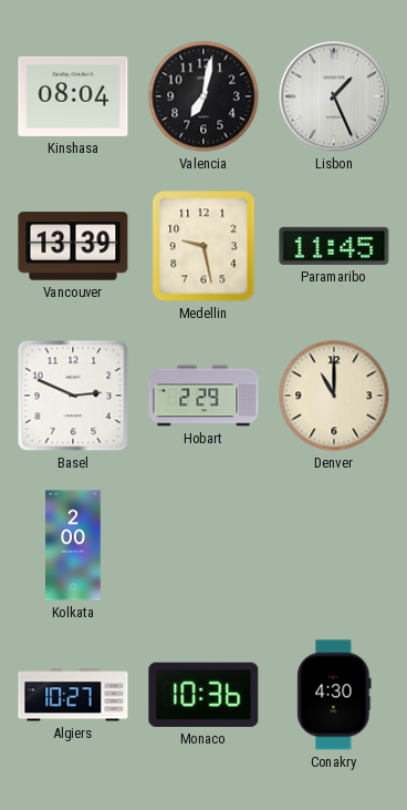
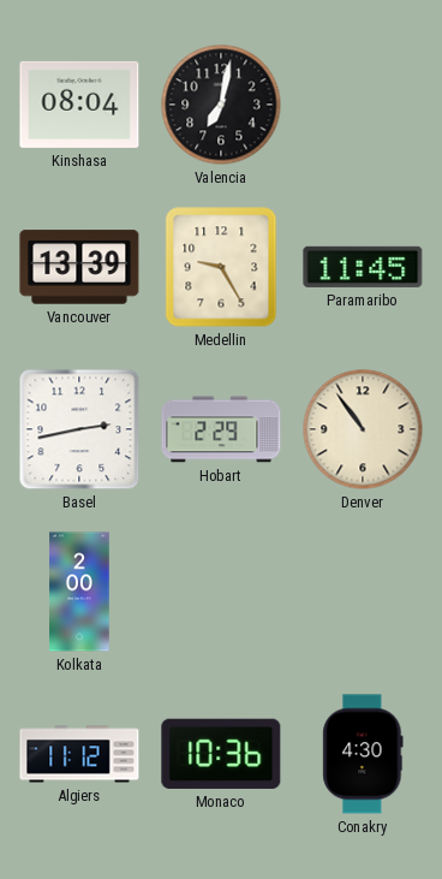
Lisbon: 1:26 -> none
Medellin: 9:28 -> 9:25
Basel: 2:49 -> 2:43
Denver: 11:00 -> 10:54
Algiers: 10:27 -> 11:12
